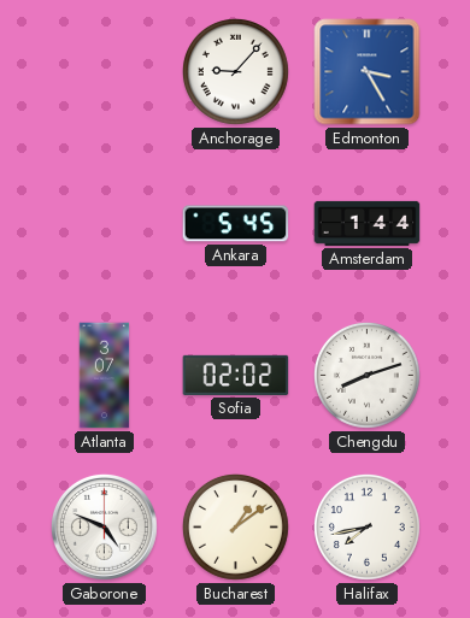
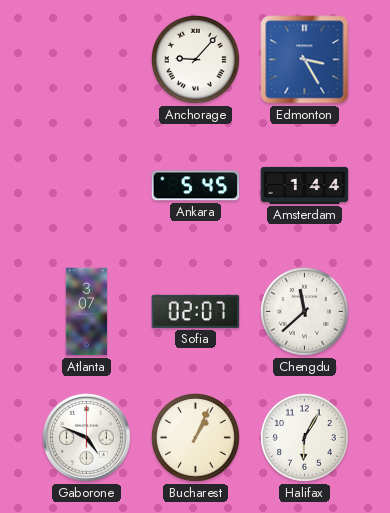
Sofia: 02:02 -> 02:07
Chengdu: 8:12 -> 11:38
Bucharest: 1:09 -> 1:04
Halifax: 7:43 -> 6:05
